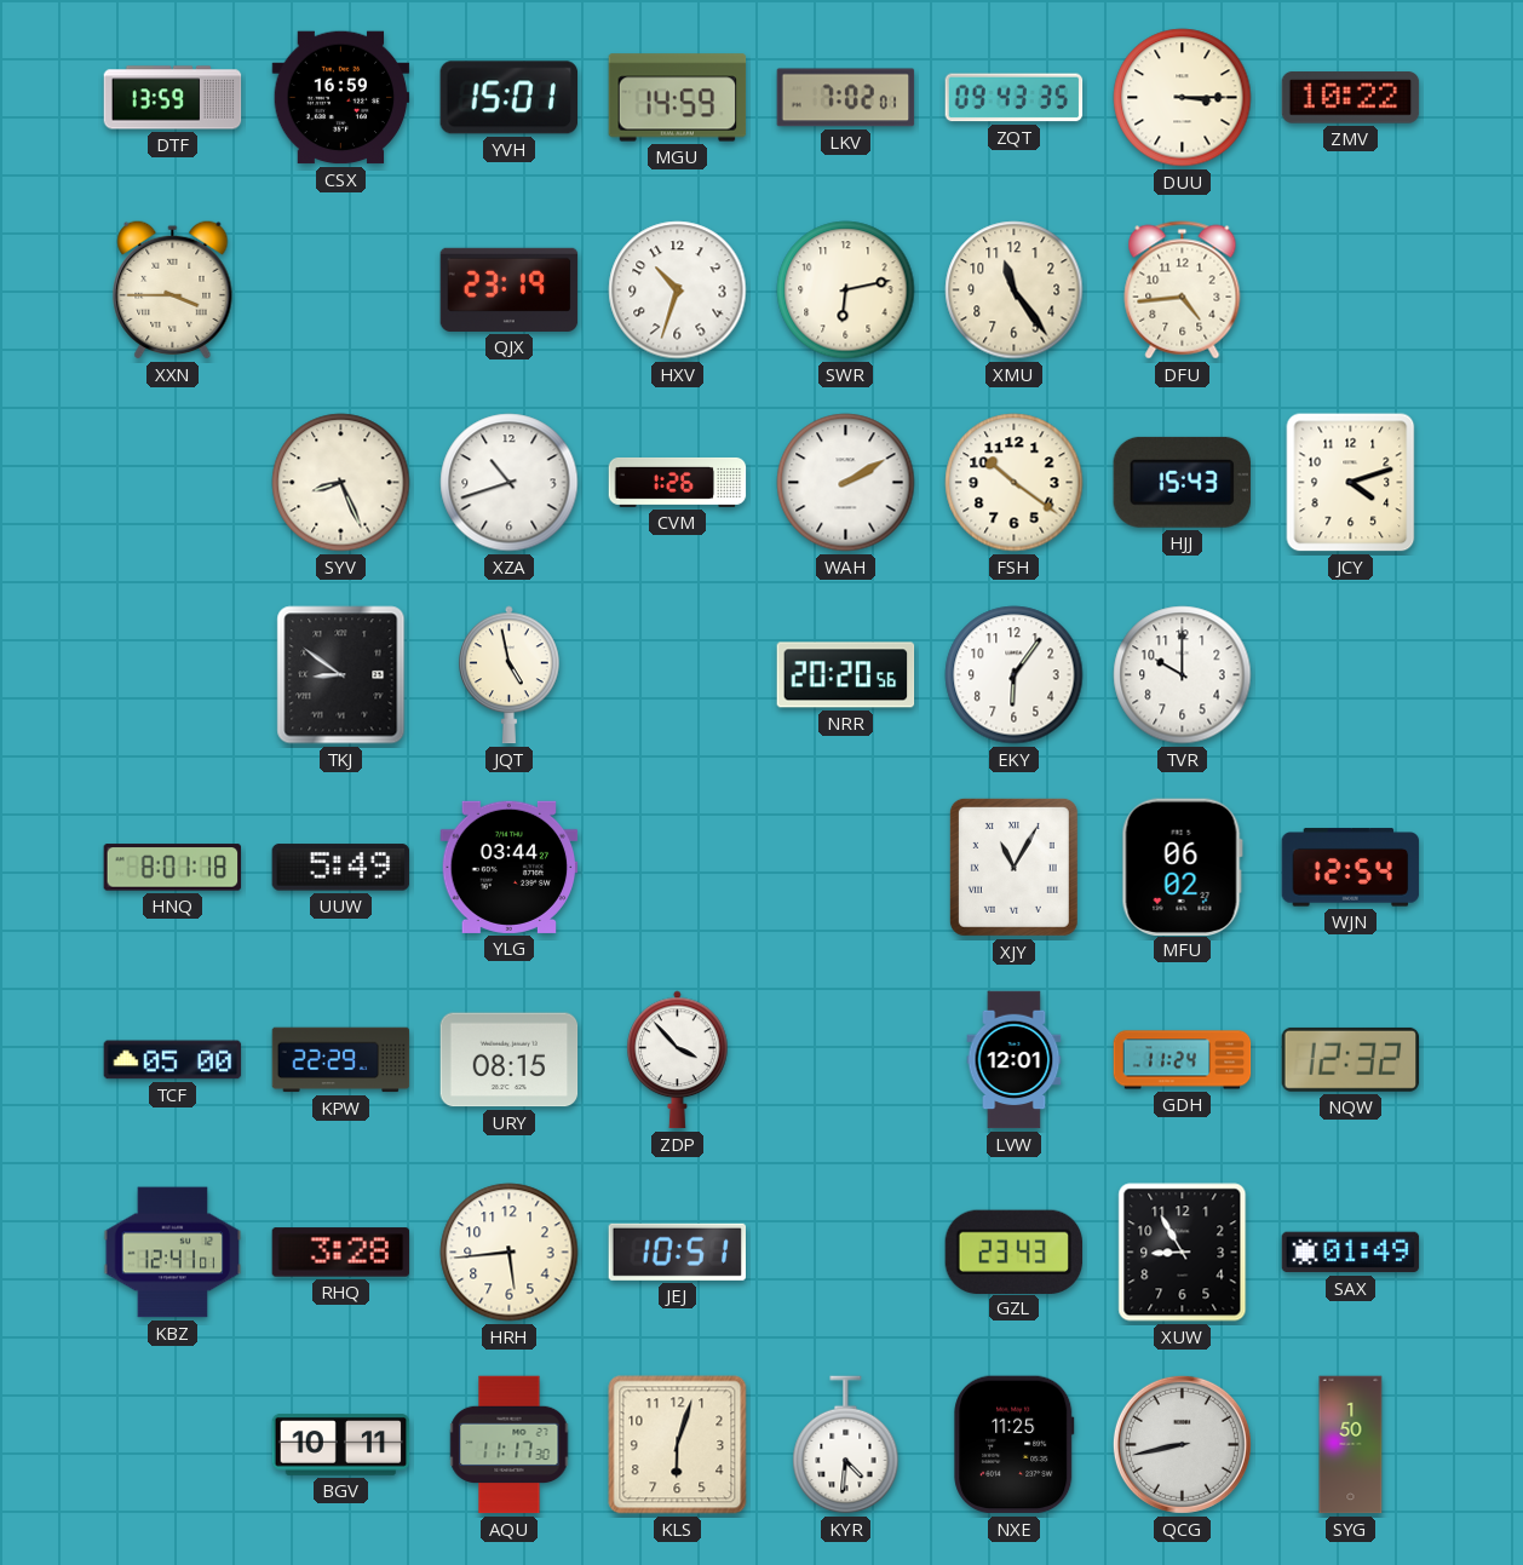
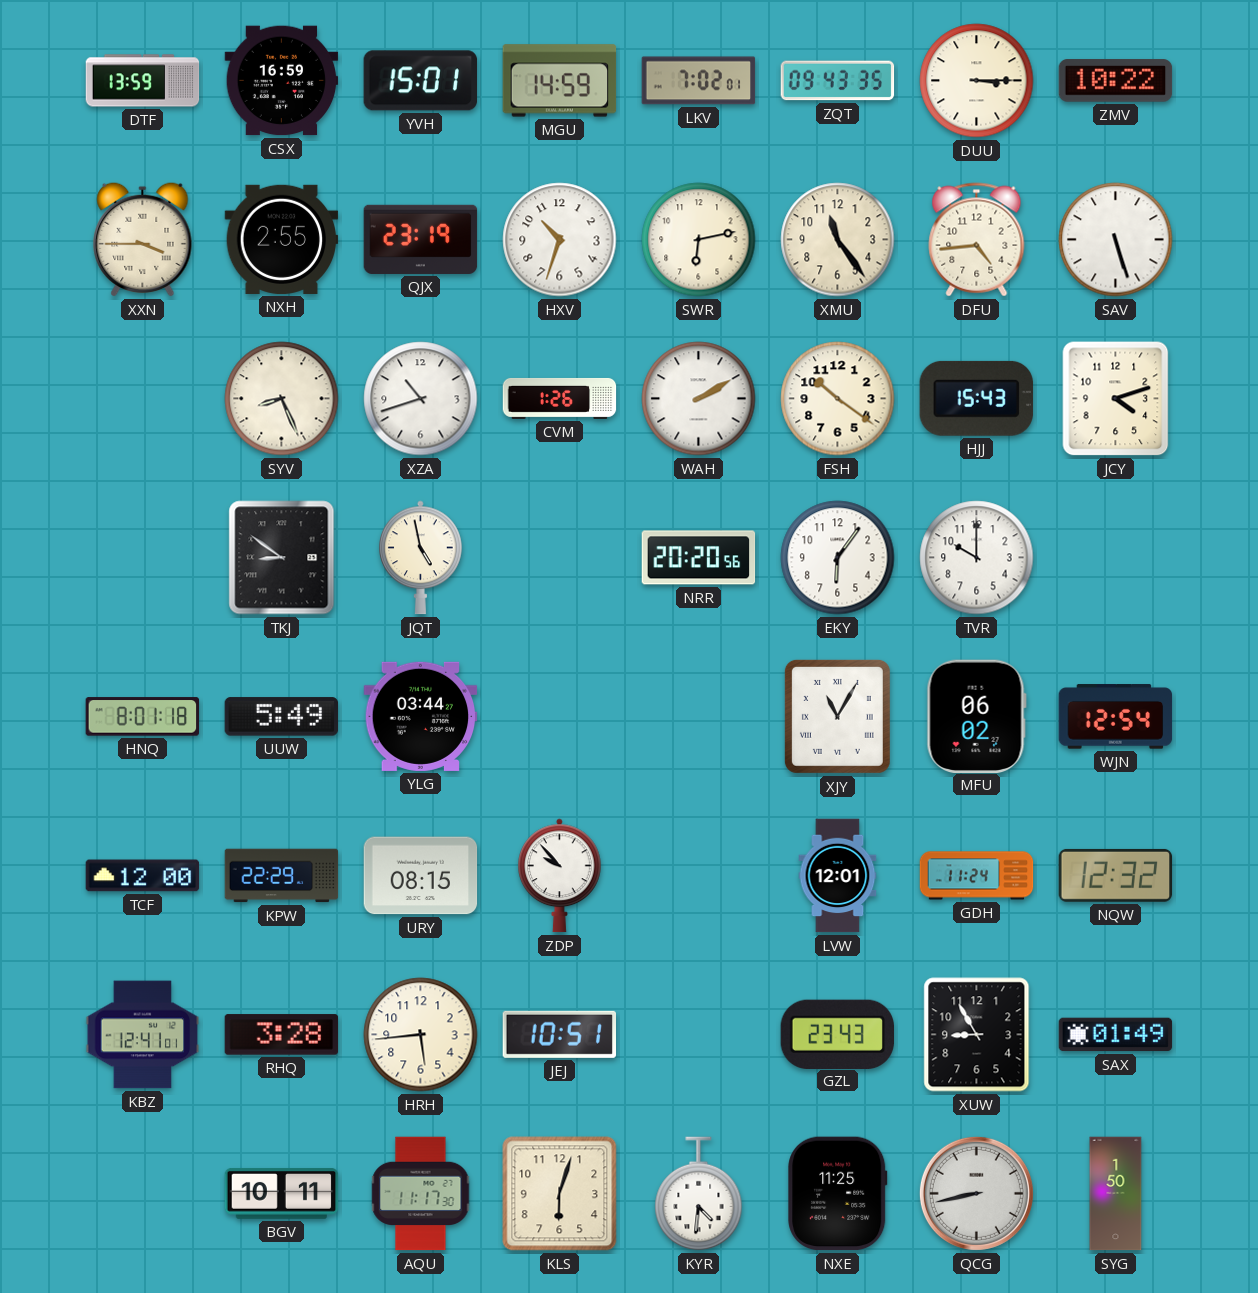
NXH: none -> 2:55
SAV: none -> 5:27
TCF: 05:00 -> 12:00
ZDP: 3:53 -> 9:53
